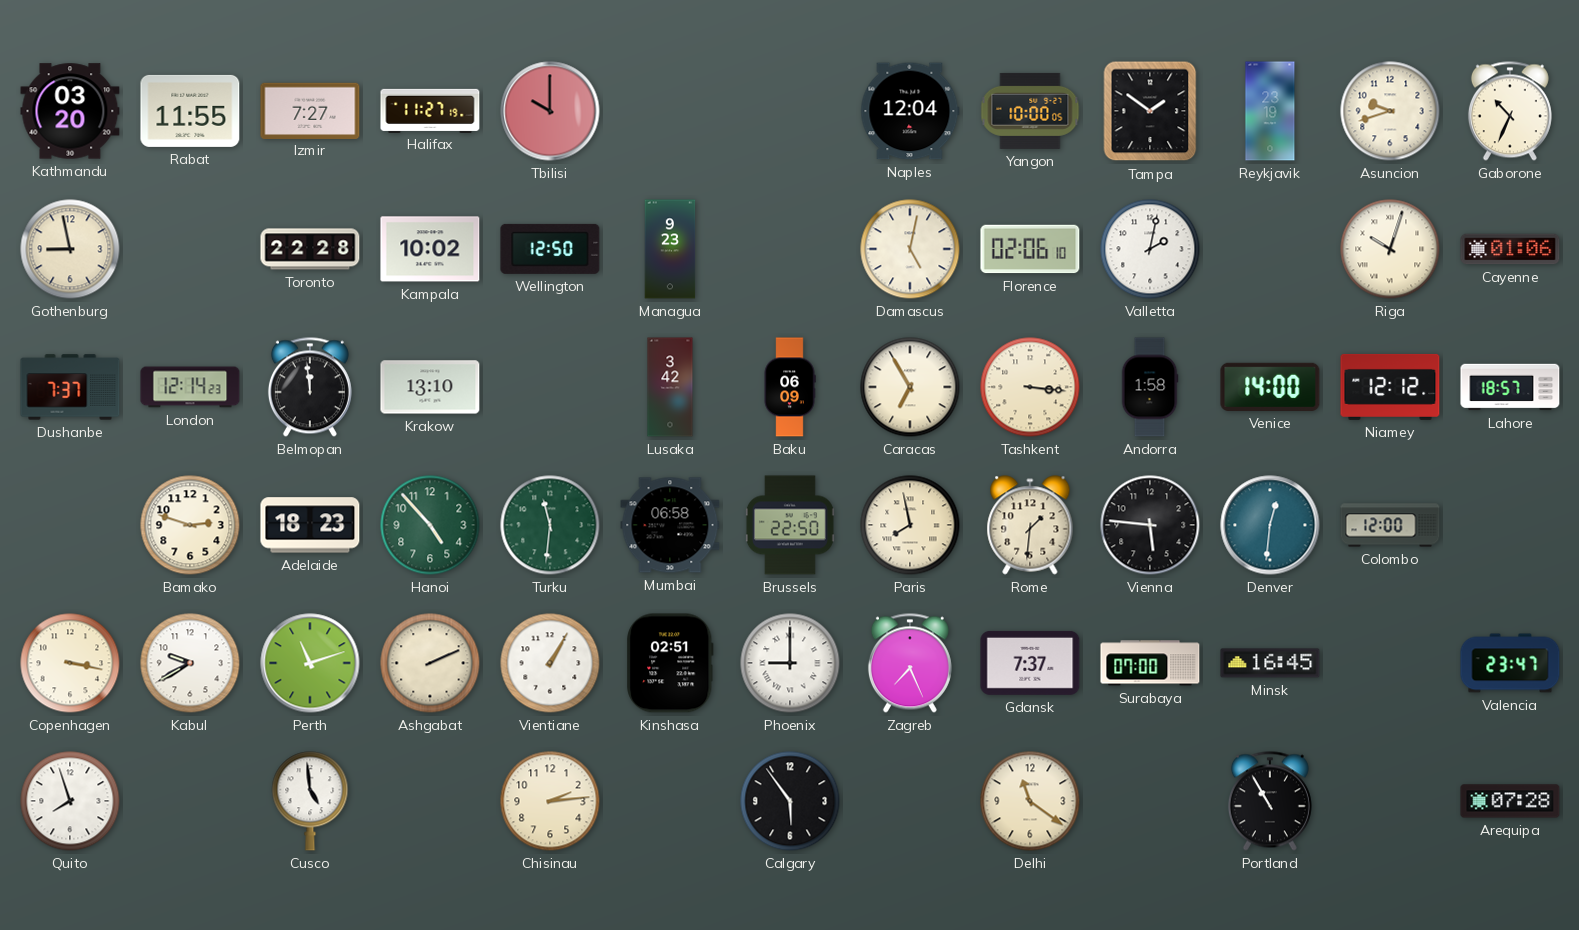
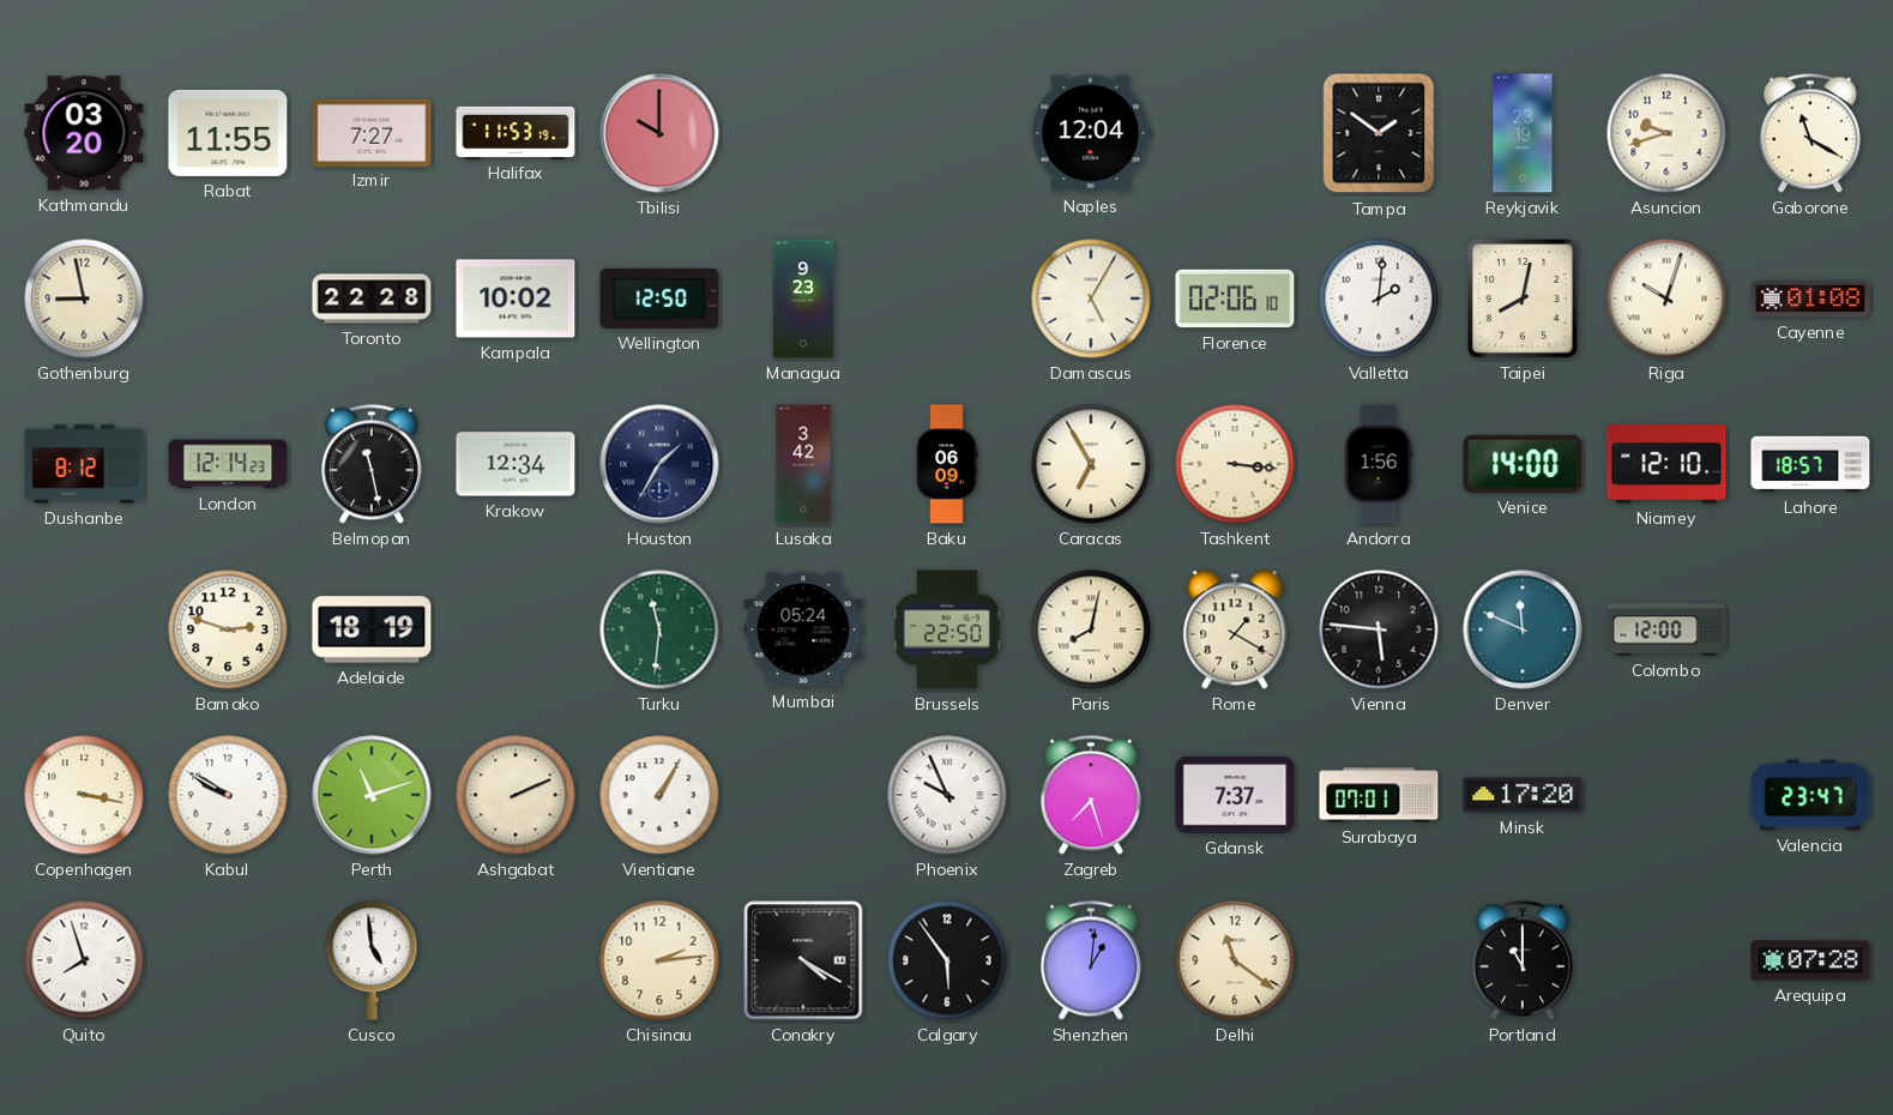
Halifax: 11:27 -> 11:53
Yangon: 10:00 -> none
Gaborone: 10:34 -> 11:20
Damascus: 5:02 -> 5:05
Valletta: 2:02 -> 2:01
Taipei: none -> 8:02
Cayenne: 01:06 -> 01:08
Dushanbe: 7:37 -> 8:12
Belmopan: 11:59 -> 11:28
Krakow: 13:10 -> 12:34
Houston: none -> 1:35
Andorra: 1:58 -> 1:56
Niamey: 12:12 -> 12:10
Adelaide: 18:23 -> 18:19
Hanoi: 4:53 -> none
Mumbai: 06:58 -> 05:24
Paris: 7:58 -> 8:02
Rome: 1:31 -> 1:20
Denver: 12:31 -> 11:49
Kabul: 9:40 -> 9:50
Kinshasa: 02:51 -> none
Phoenix: 9:00 -> 9:56
Zagreb: 7:26 -> 7:27
Surabaya: 07:00 -> 07:01
Minsk: 16:45 -> 17:20
Conakry: none -> 4:20
Shenzhen: none -> 1:01
Portland: 10:55 -> 11:00
